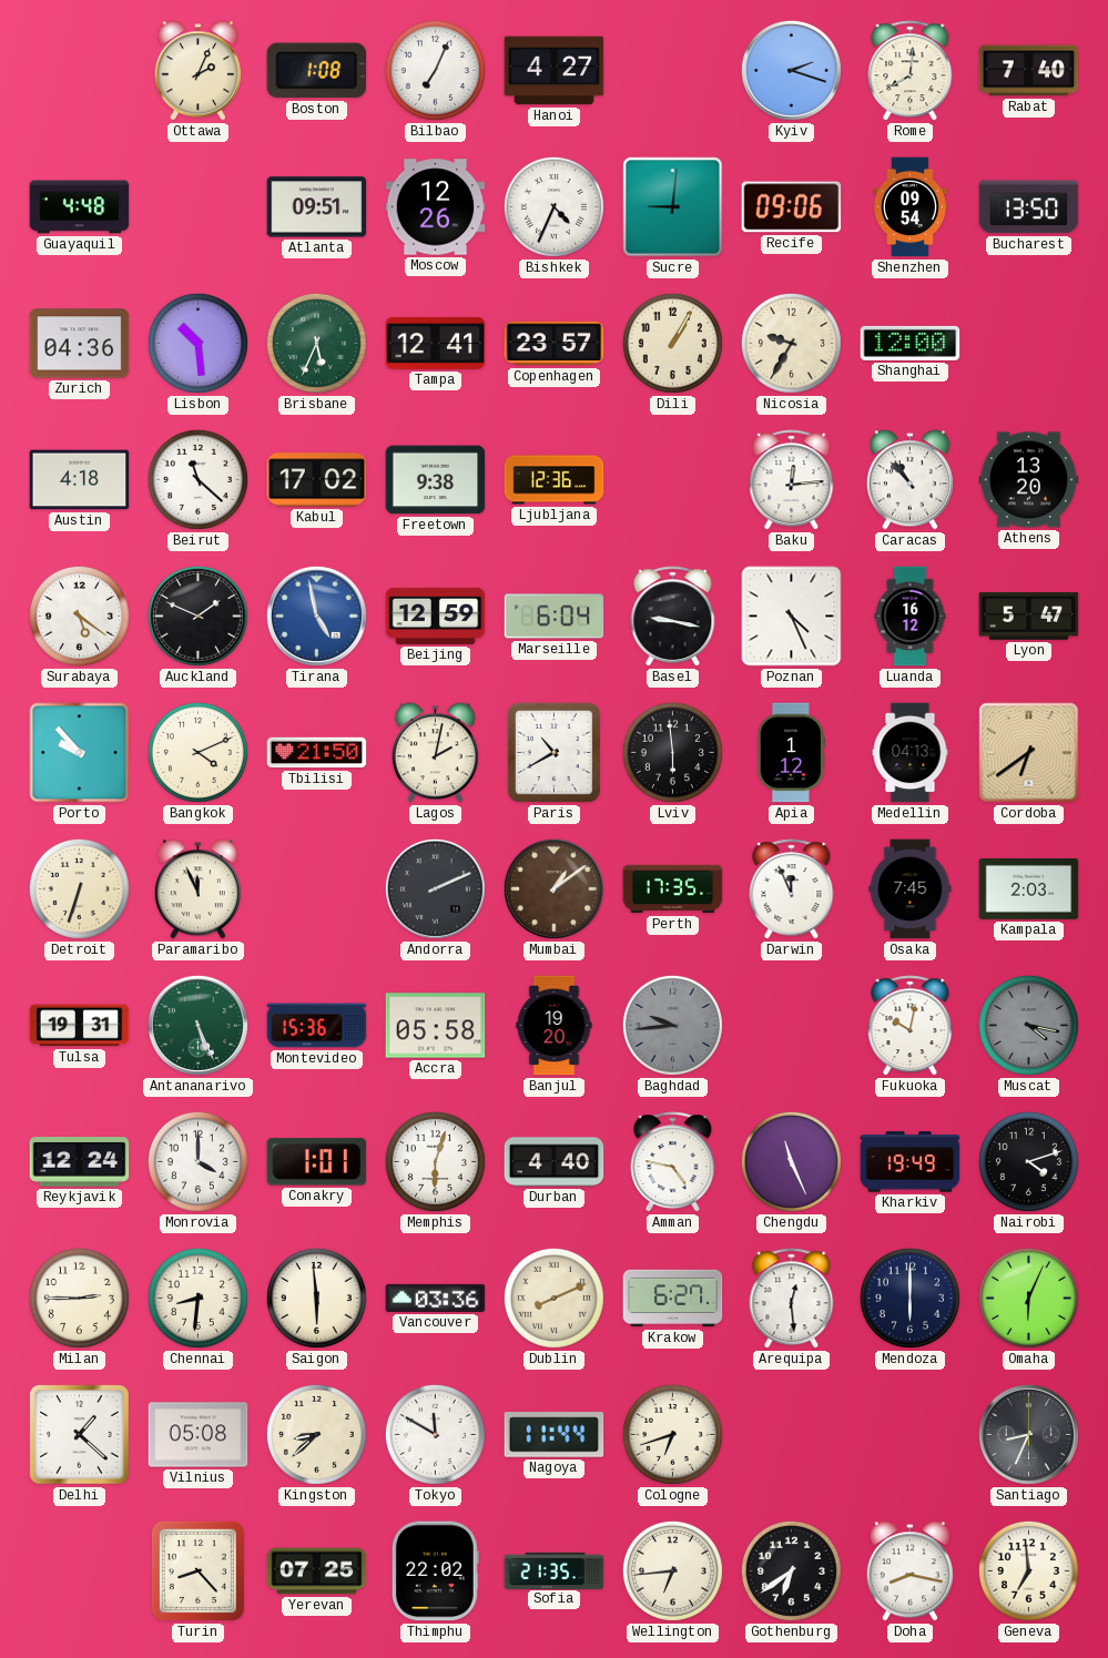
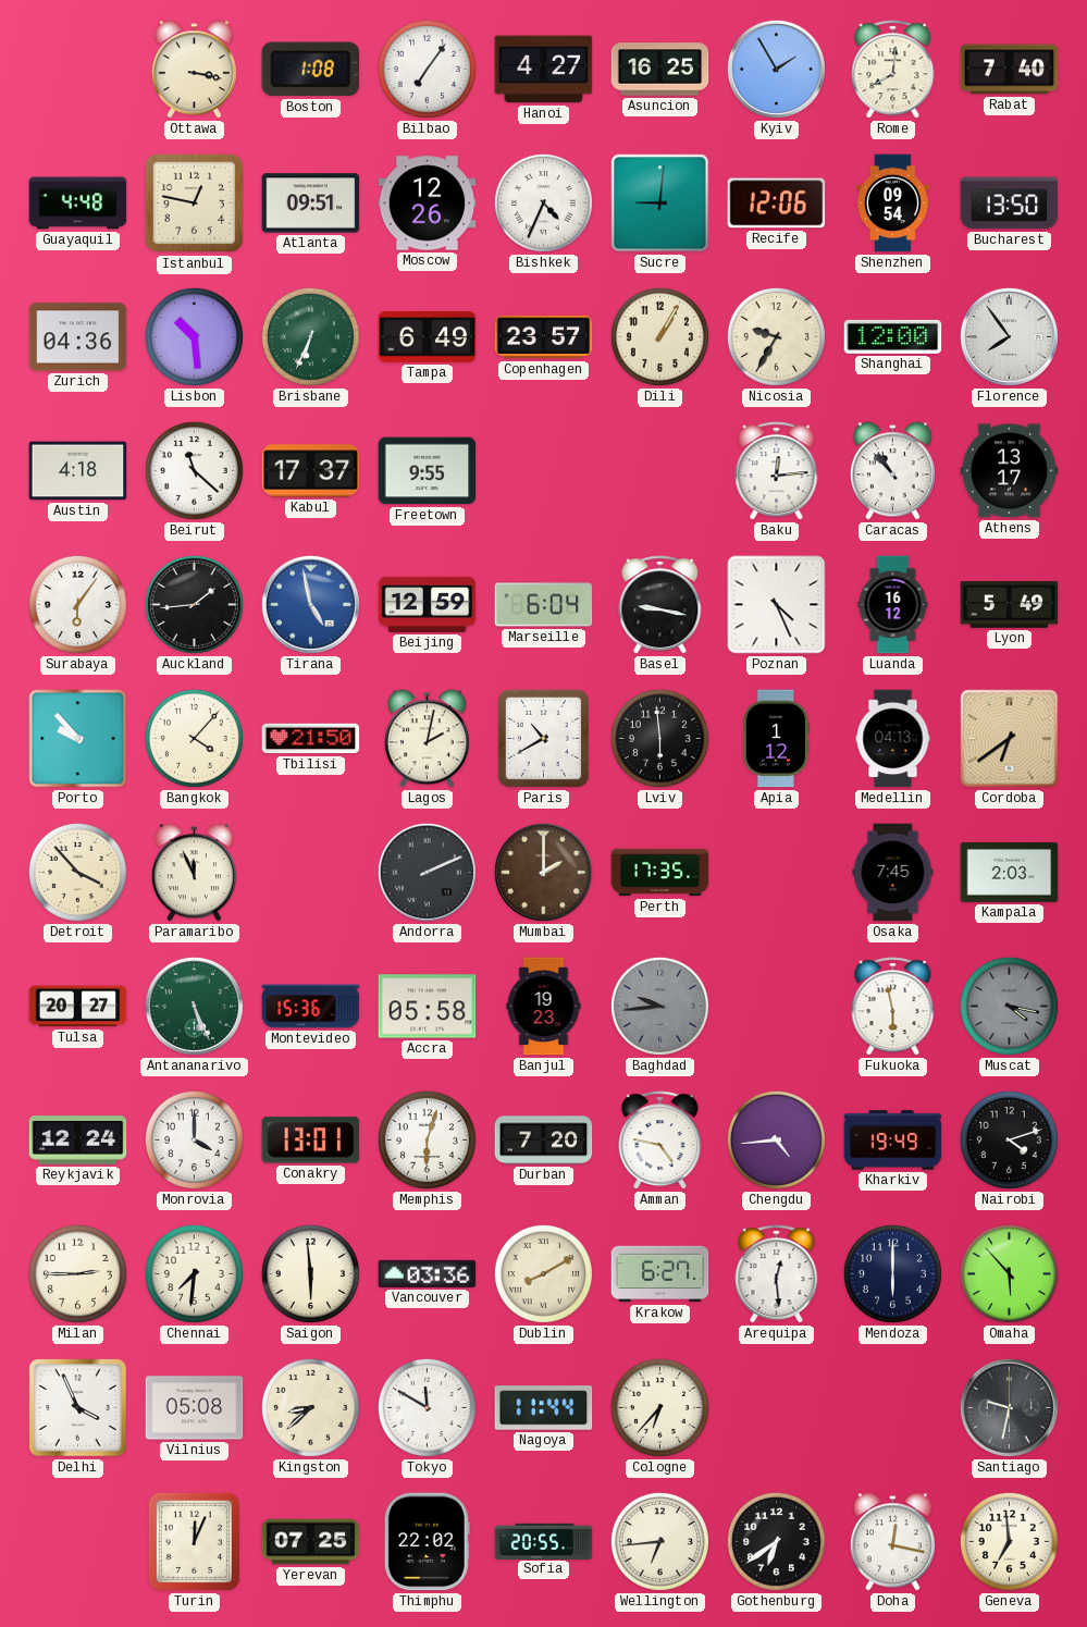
Ottawa: 2:04 -> 3:17
Bilbao: 7:04 -> 7:06
Asuncion: none -> 16:25
Kyiv: 2:18 -> 1:55
Istanbul: none -> 12:47
Recife: 09:06 -> 12:06
Brisbane: 5:34 -> 6:34
Tampa: 12:41 -> 6:49
Florence: none -> 7:54
Kabul: 17:02 -> 17:37
Freetown: 9:38 -> 9:55
Ljubljana: 12:36 -> none
Athens: 13:20 -> 13:17
Surabaya: 5:21 -> 6:06
Auckland: 1:49 -> 1:44
Lyon: 5:47 -> 5:49
Bangkok: 4:11 -> 4:07
Detroit: 6:33 -> 3:53
Mumbai: 1:09 -> 2:00
Darwin: 11:56 -> none
Tulsa: 19:31 -> 20:27
Banjul: 19:20 -> 19:23
Fukuoka: 10:02 -> 5:58
Conakry: 1:01 -> 13:01
Durban: 4:40 -> 7:20
Chengdu: 11:26 -> 4:44
Chennai: 8:31 -> 7:31
Dublin: 8:11 -> 8:10
Omaha: 6:04 -> 5:53
Delhi: 1:22 -> 3:56
Cologne: 6:42 -> 6:37
Santiago: 8:34 -> 9:32
Turin: 8:23 -> 12:04
Sofia: 21:35 -> 20:55
Doha: 8:17 -> 12:17
